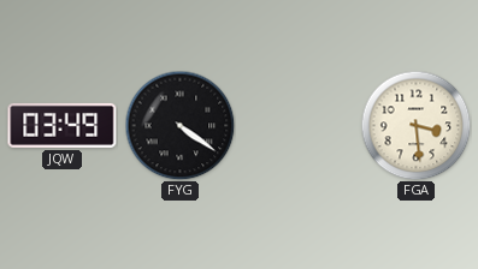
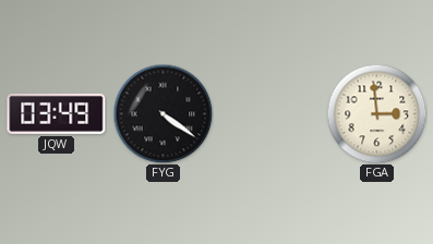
FGA: 3:29 -> 2:59
